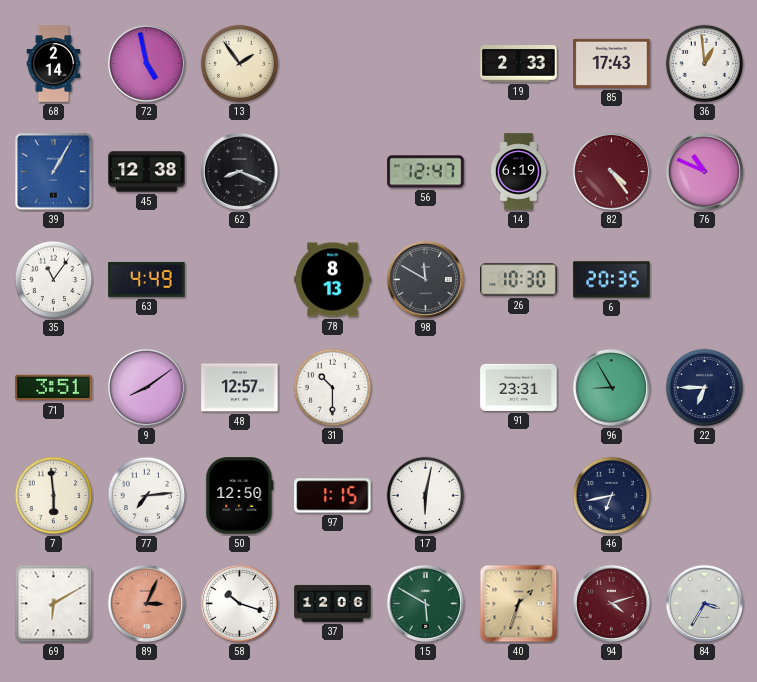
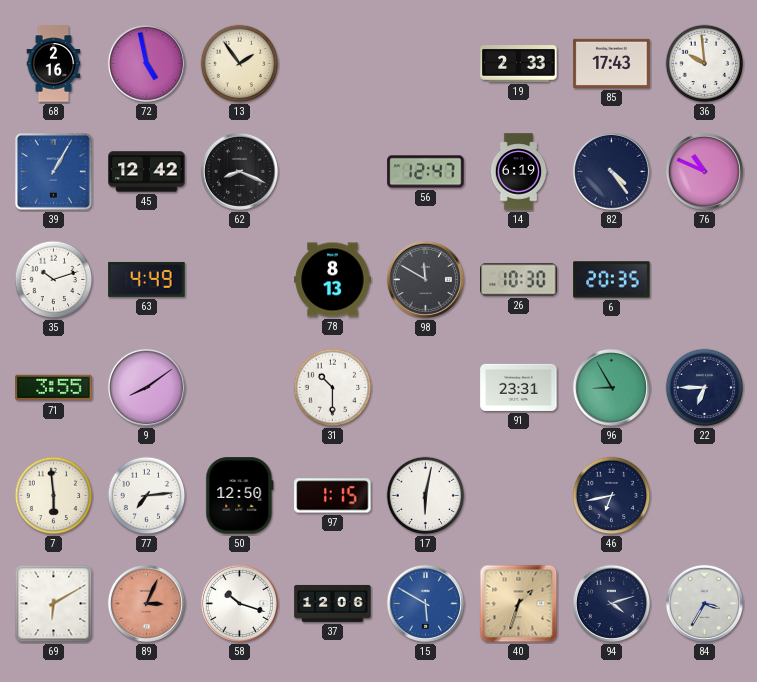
68: 2:14 -> 2:16
36: 12:59 -> 9:59
45: 12:38 -> 12:42
82 dial: burgundy -> navy
35: 11:06 -> 10:12
71: 3:51 -> 3:55
48: 12:57 -> none
15 dial: green -> blue
94 dial: burgundy -> navy
